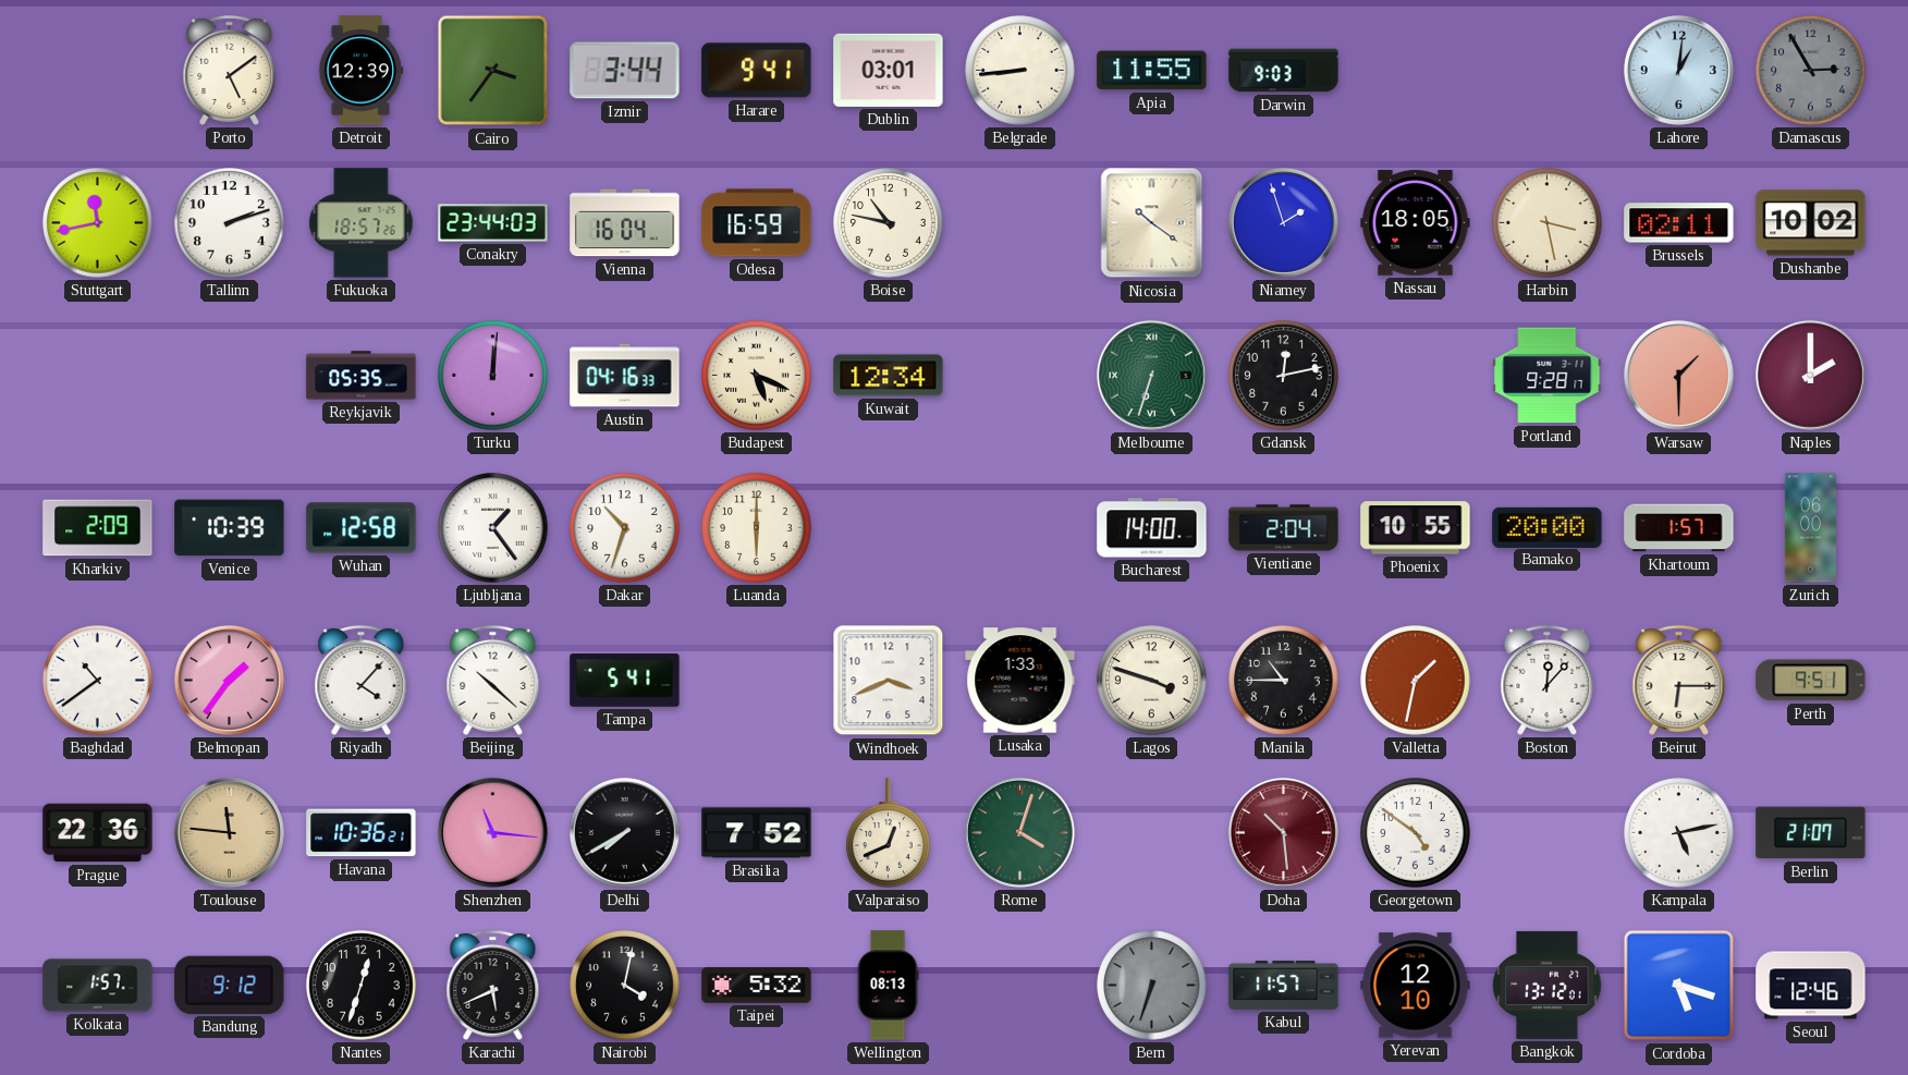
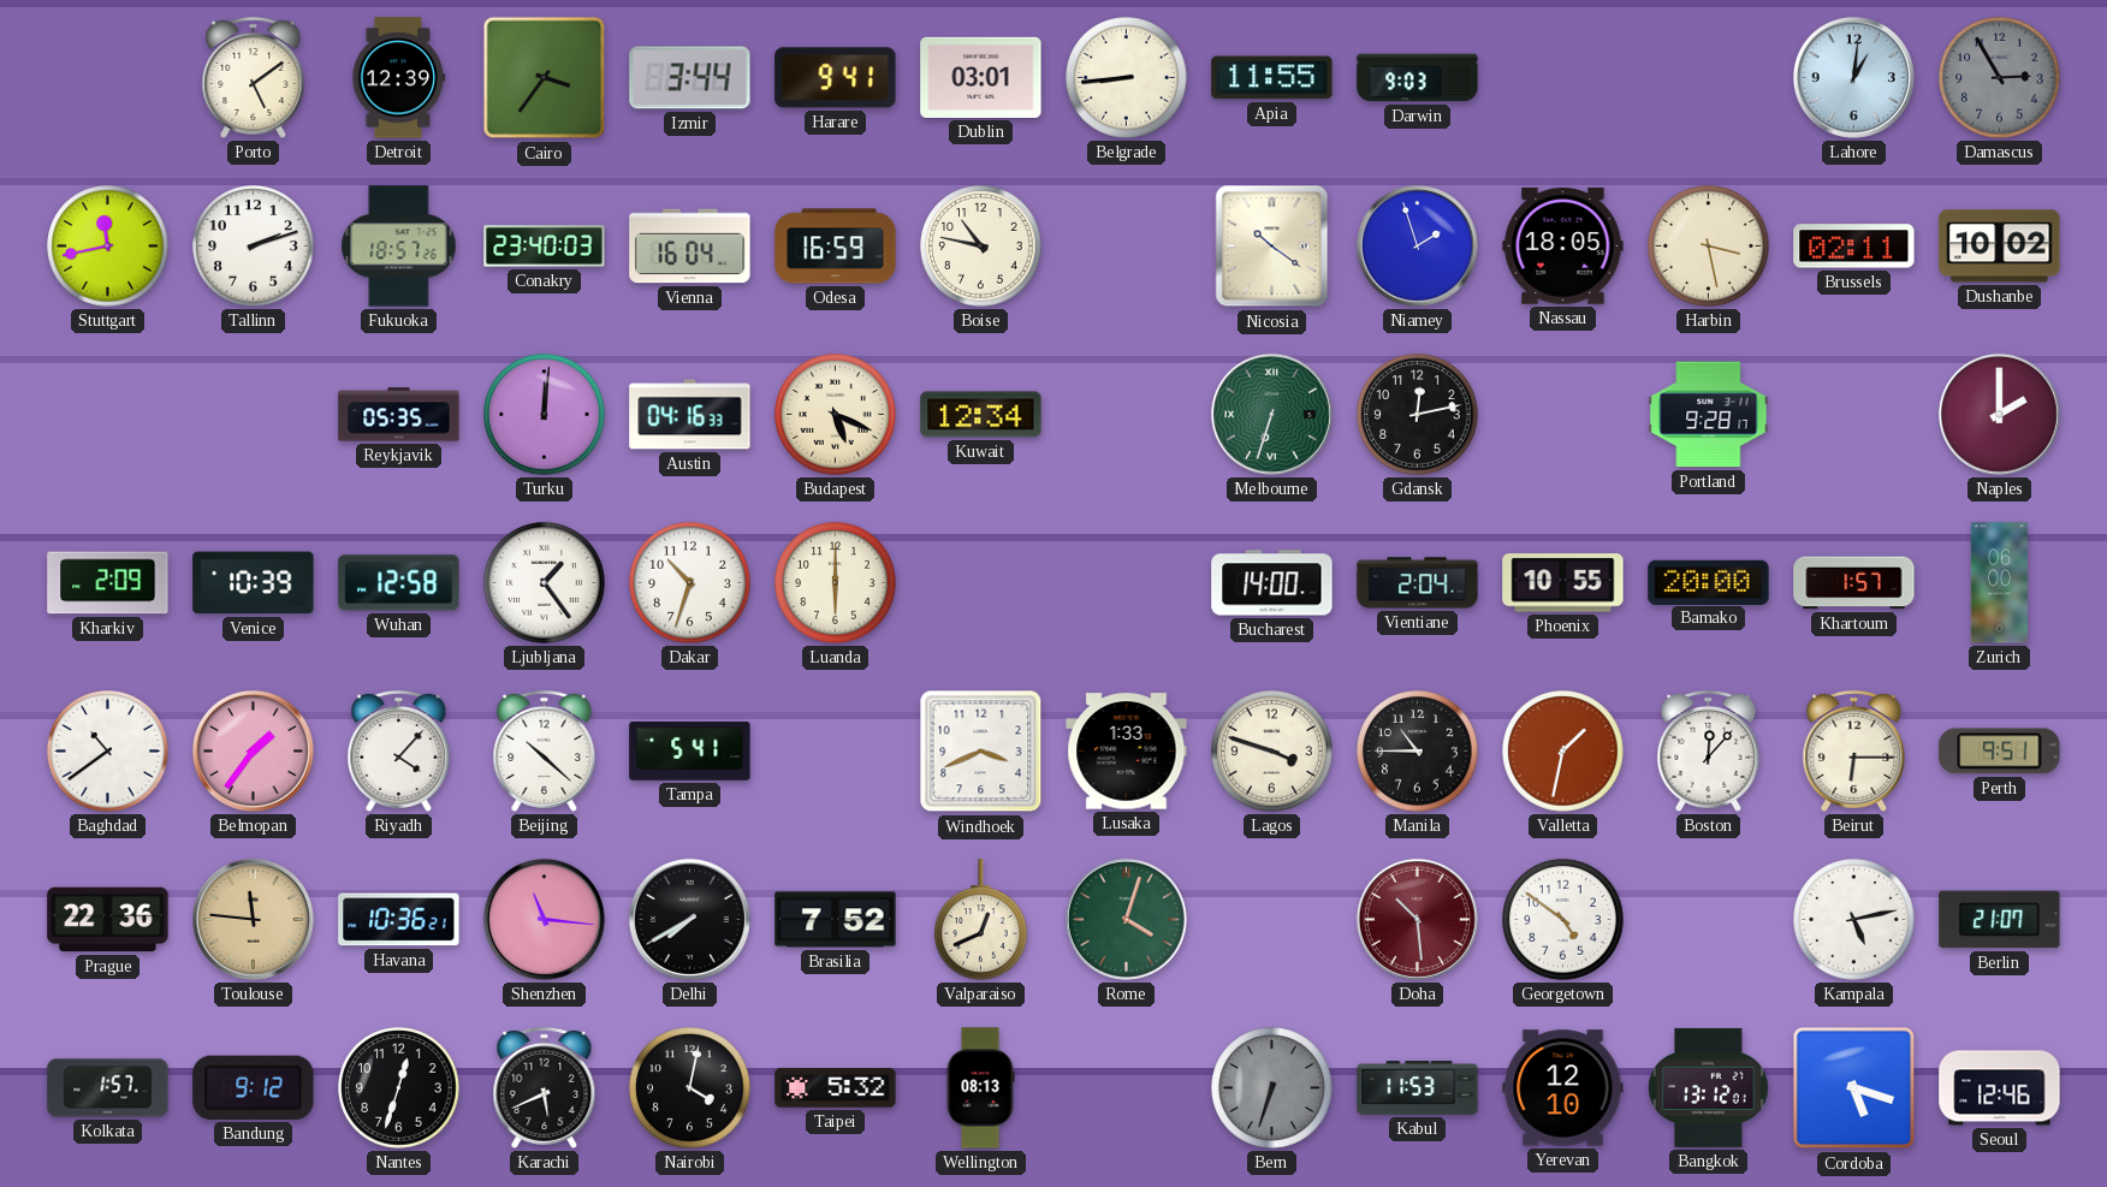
Conakry: 23:44 -> 23:40
Warsaw: 1:30 -> none
Kabul: 11:57 -> 11:53
